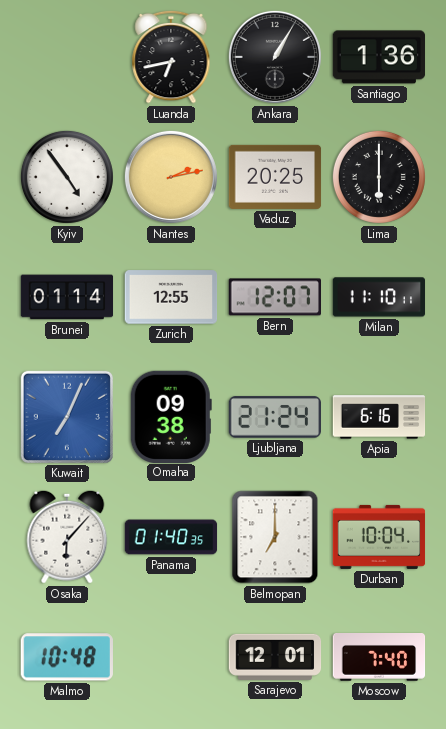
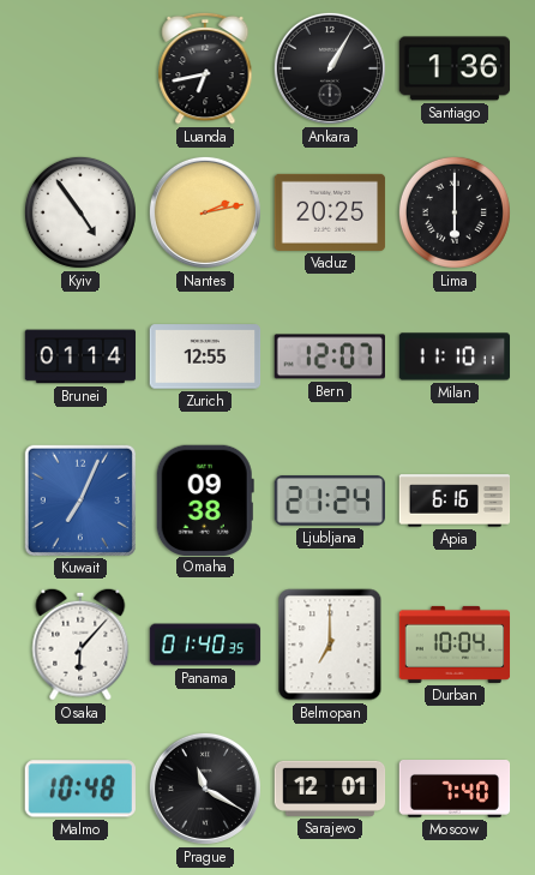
Prague: none -> 11:20
